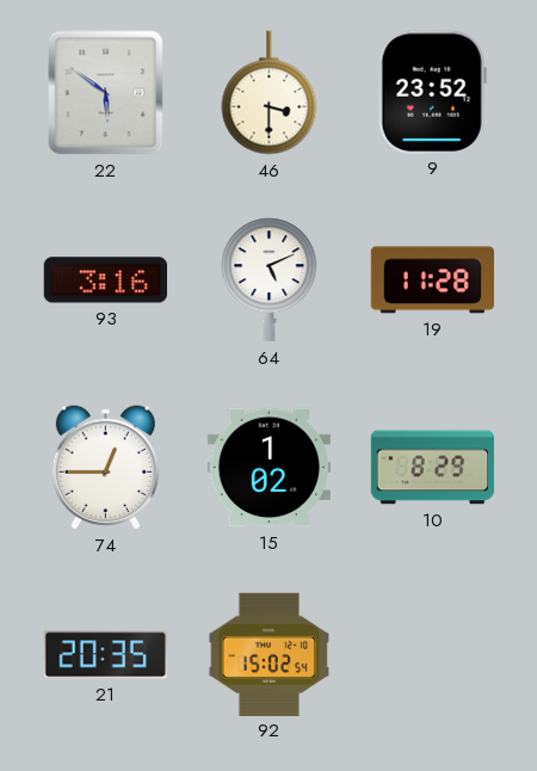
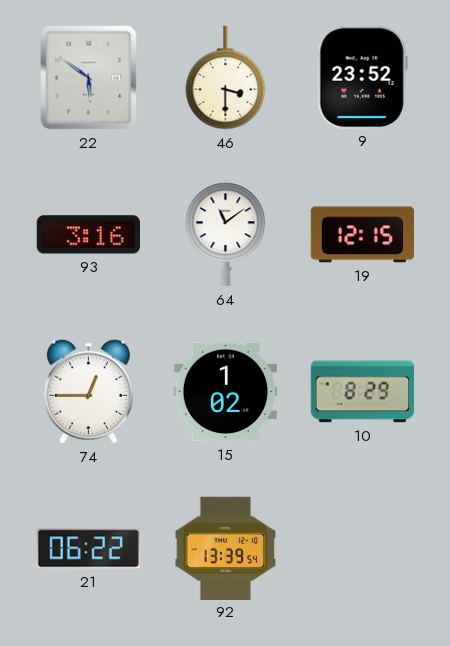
64: 5:11 -> 11:09
19: 11:28 -> 12:15
21: 20:35 -> 06:22
92: 15:02 -> 13:39
